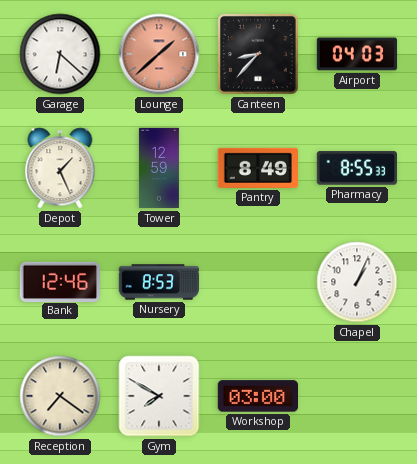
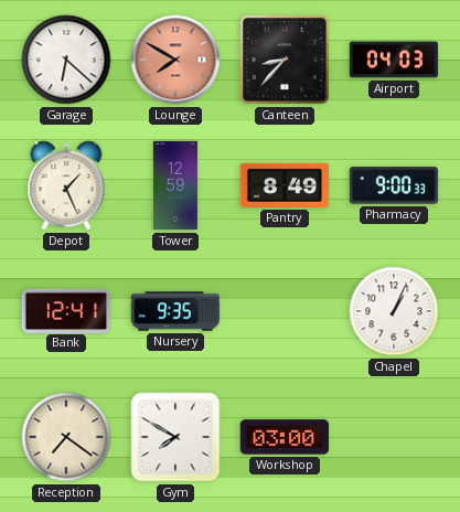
Lounge: 1:38 -> 7:50
Pharmacy: 8:55 -> 9:00
Bank: 12:46 -> 12:41
Nursery: 8:53 -> 9:35
